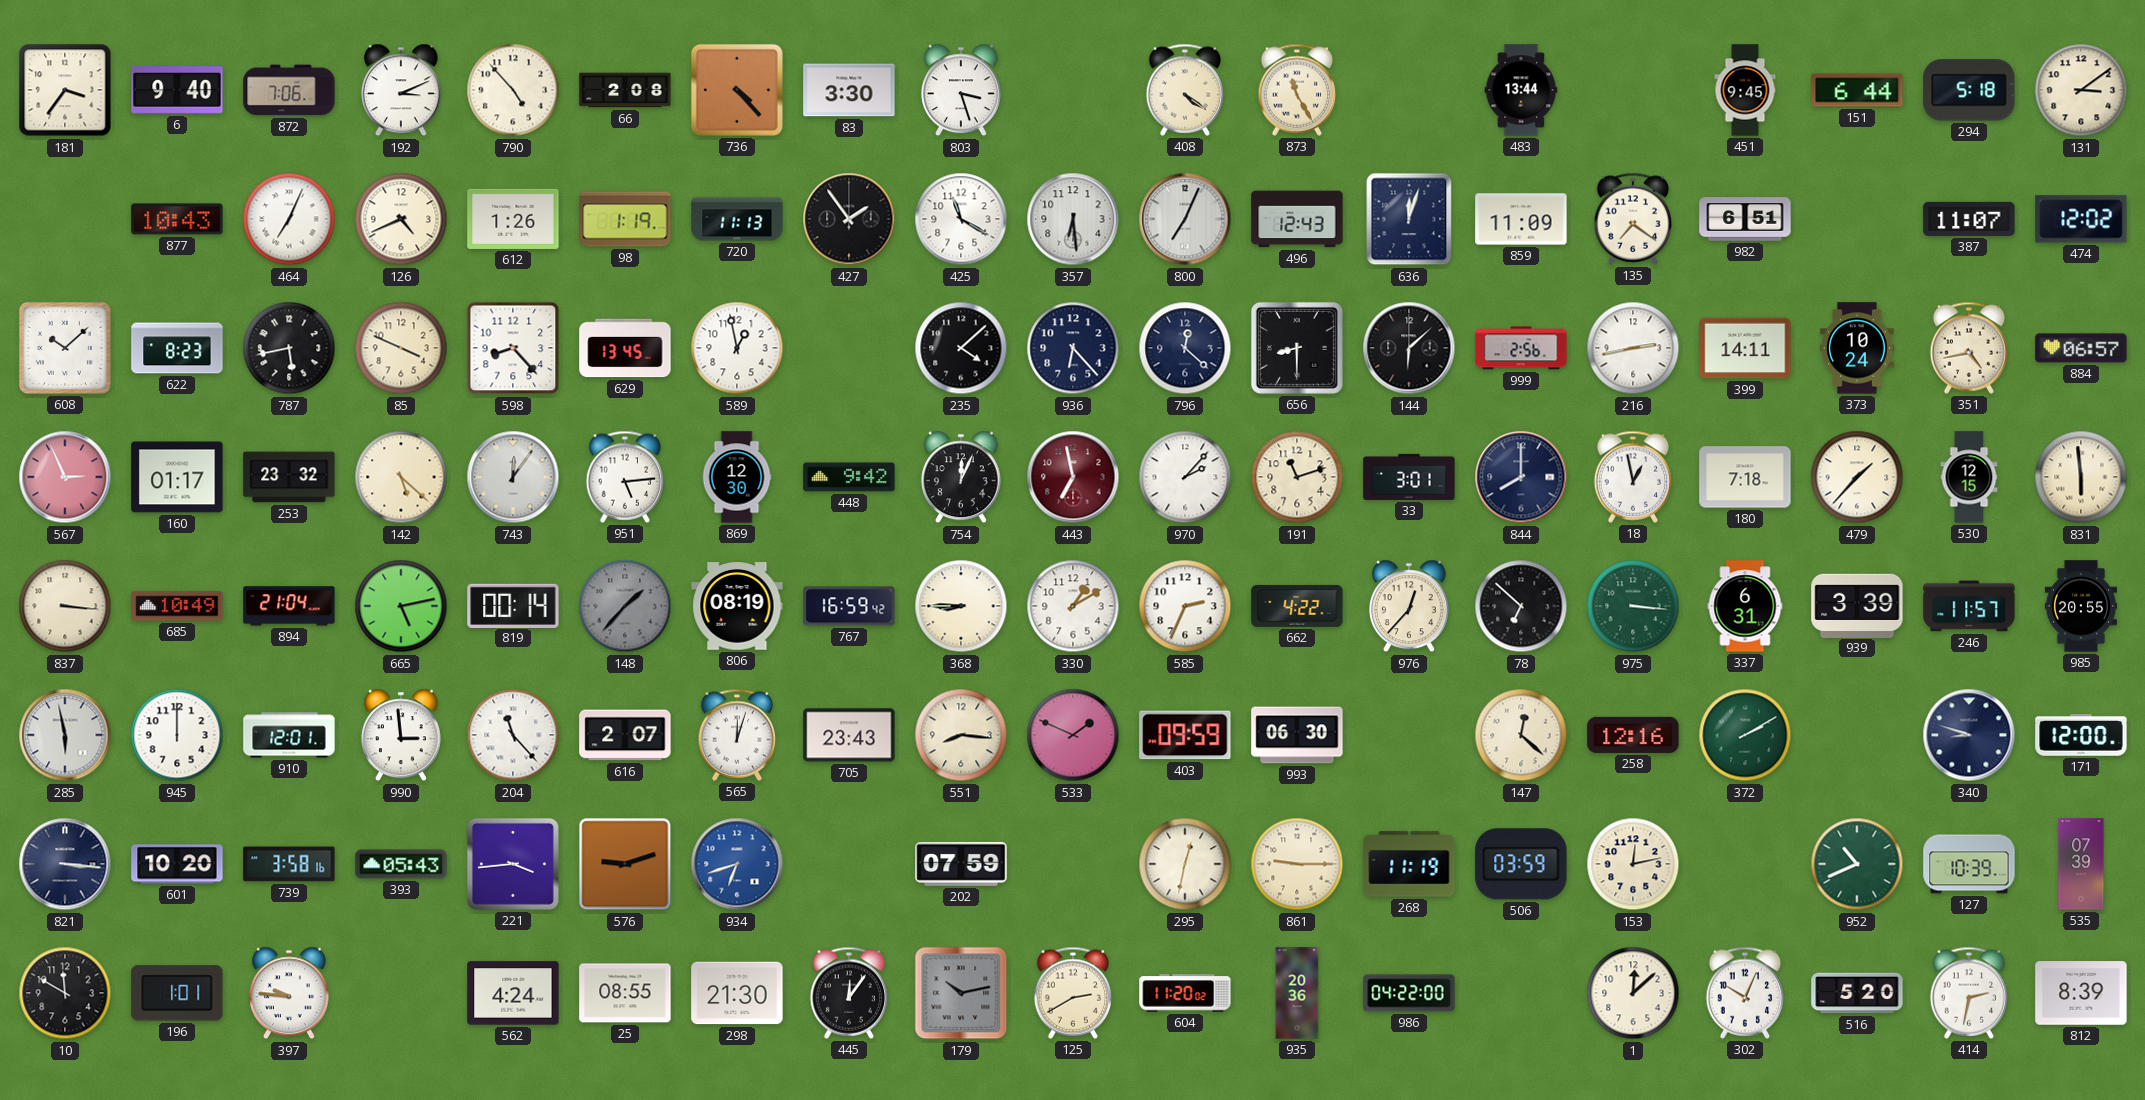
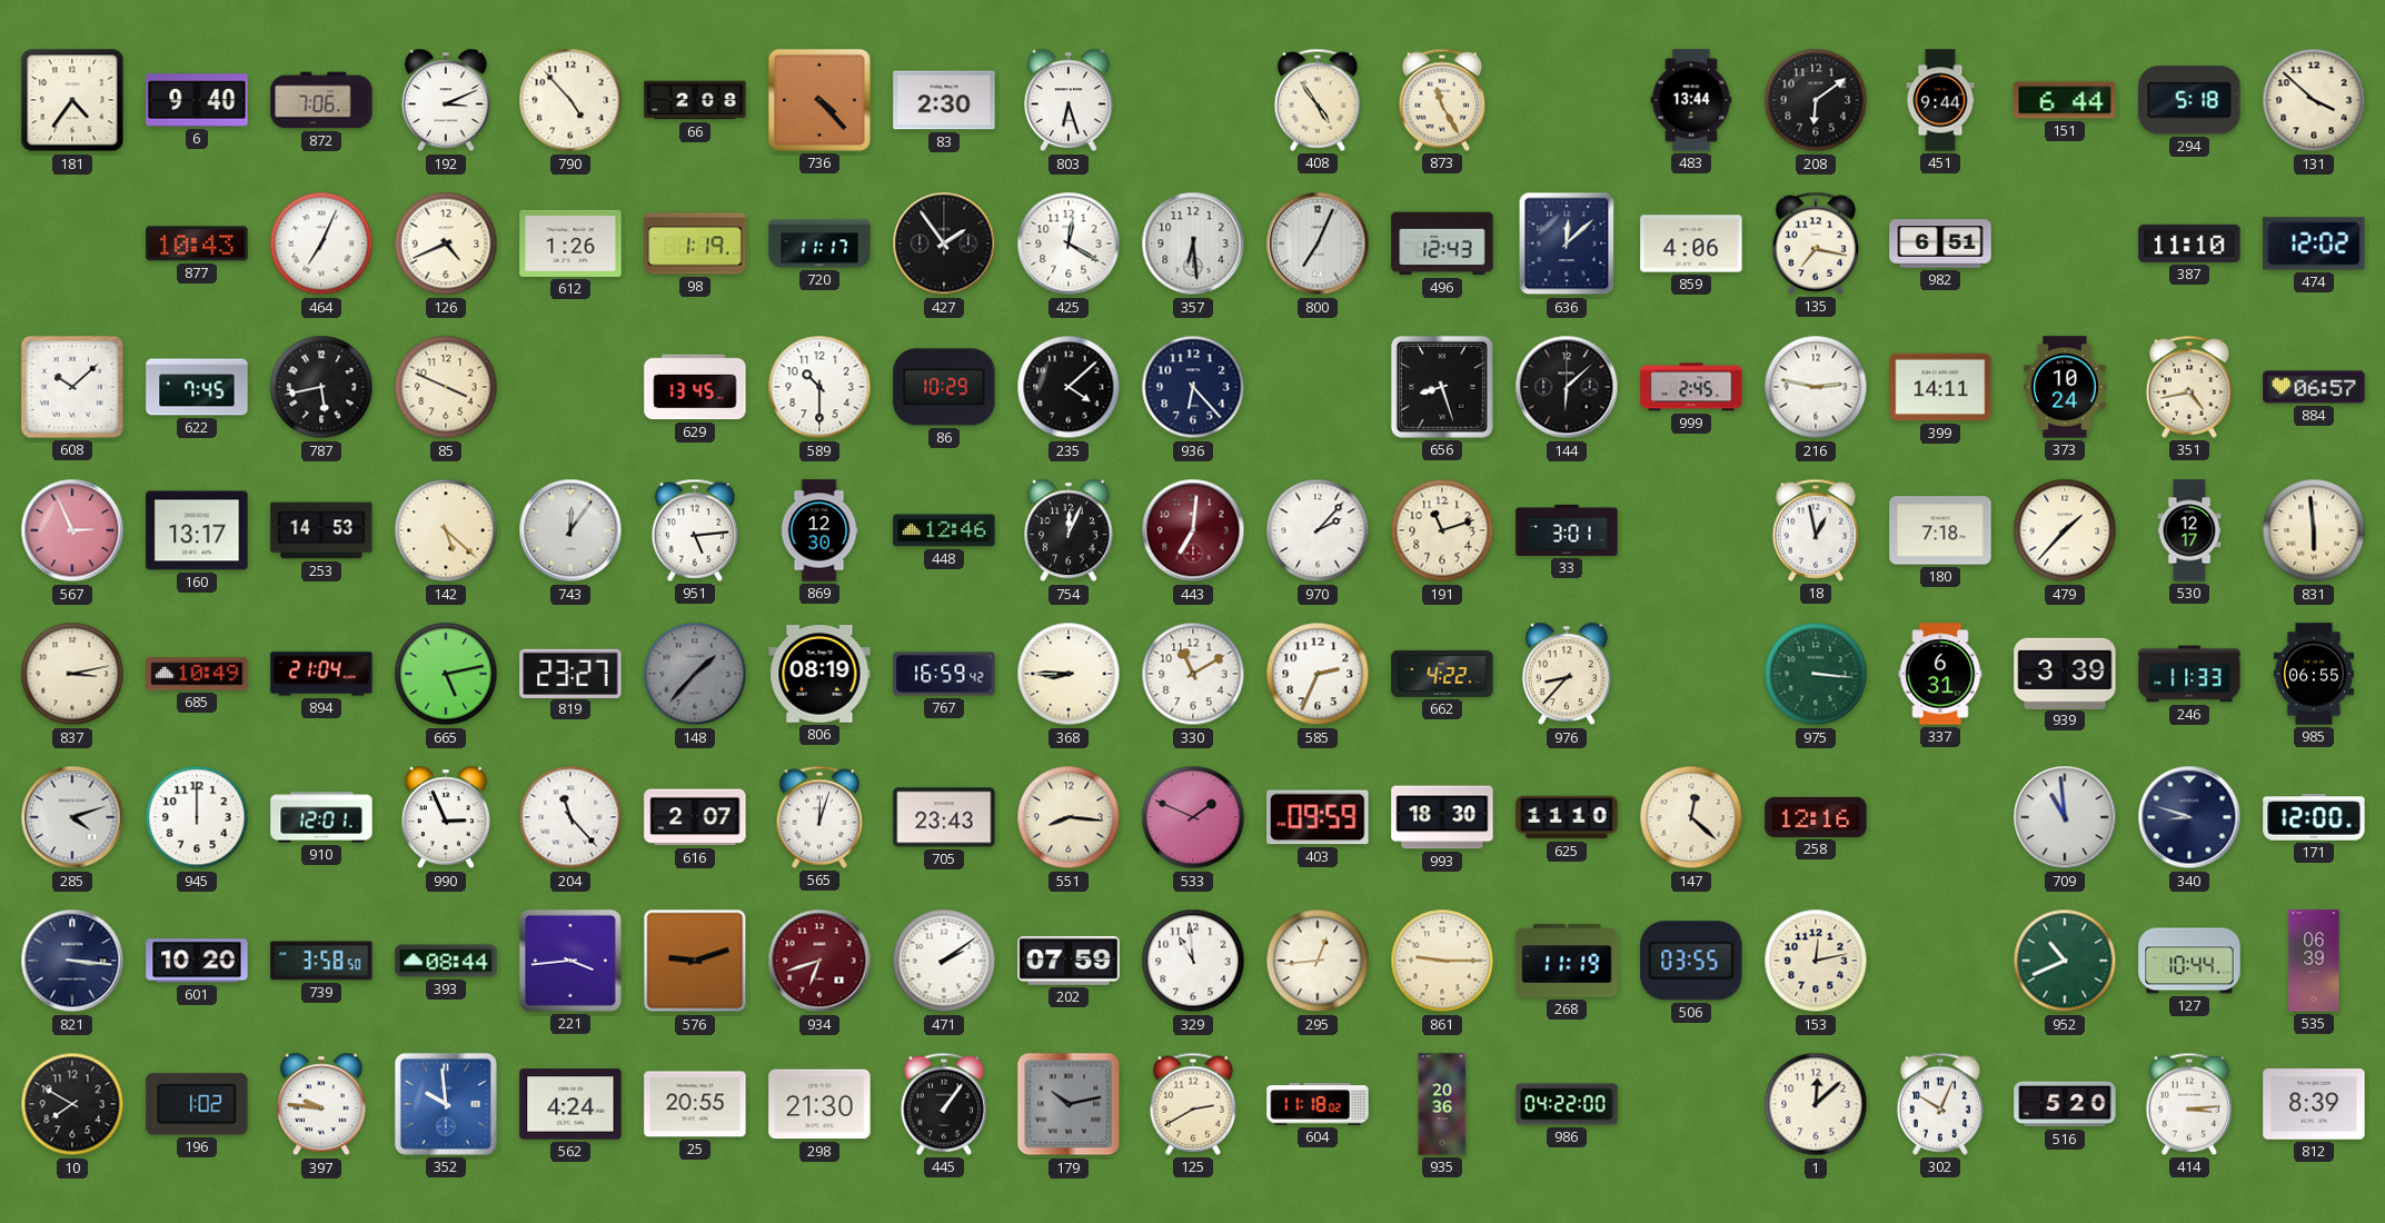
181: 3:36 -> 4:36
83: 3:30 -> 2:30
803: 3:27 -> 6:27
408: 4:21 -> 4:54
208: none -> 6:09
451: 9:45 -> 9:44
131: 3:09 -> 3:52
720: 11:13 -> 11:17
425: 11:20 -> 12:20
636: 12:03 -> 12:08
859: 11:09 -> 4:06
135: 7:21 -> 7:17
387: 11:07 -> 11:10
622: 8:23 -> 7:45
598: 8:23 -> none
589: 12:58 -> 10:30
86: none -> 10:29
796: 12:22 -> none
656: 8:30 -> 8:27
999: 2:56 -> 2:45
216: 2:43 -> 2:47
160: 01:17 -> 13:17
253: 23:32 -> 14:53
448: 9:42 -> 12:46
443: 6:58 -> 7:01
844: 8:00 -> none
530: 12:15 -> 12:17
837: 3:16 -> 3:13
819: 00:14 -> 23:27
330: 1:10 -> 11:10
976: 12:37 -> 8:37
78: 6:52 -> none
246: 11:57 -> 11:33
985: 20:55 -> 06:55
285: 5:58 -> 4:12
990: 2:59 -> 2:56
993: 06:30 -> 18:30
625: none -> 11:10
372: 2:10 -> none
709: none -> 10:59
739: 3:58:16 -> 3:58:50
393: 05:43 -> 08:44
934 dial: blue -> burgundy
471: none -> 2:09
329: none -> 10:59
295: 12:32 -> 12:44
506: 03:59 -> 03:55
127: 10:39 -> 10:44
535: 07:39 -> 06:39
10: 11:50 -> 7:50
196: 1:01 -> 1:02
352: none -> 9:59
25: 08:55 -> 20:55
445: 12:06 -> 1:06
604: 11:20 -> 11:18
414: 2:32 -> 3:14
